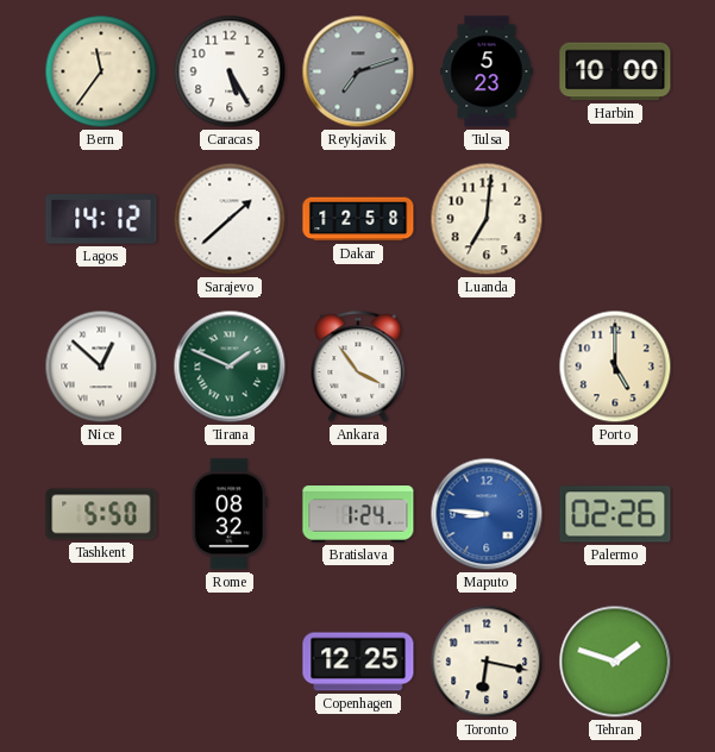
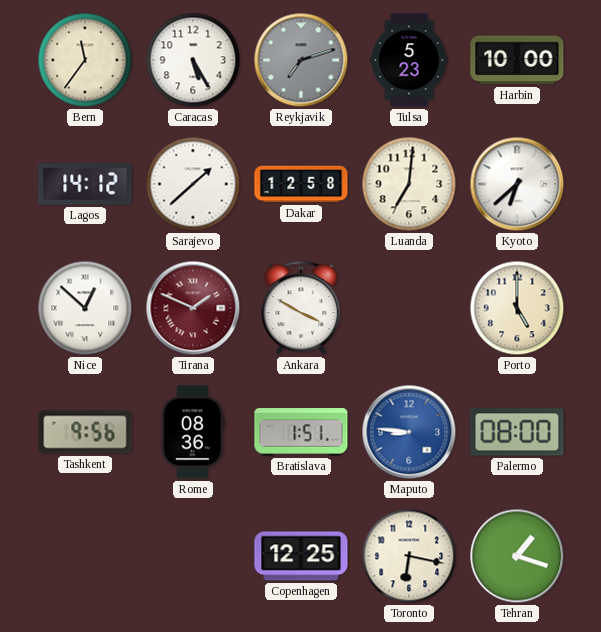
Kyoto: none -> 6:38
Tirana dial: green -> burgundy
Ankara: 3:54 -> 3:50
Tashkent: 5:50 -> 9:56
Rome: 08:32 -> 08:36
Bratislava: 1:24 -> 1:51
Palermo: 02:26 -> 08:00
Tehran: 1:48 -> 1:18
